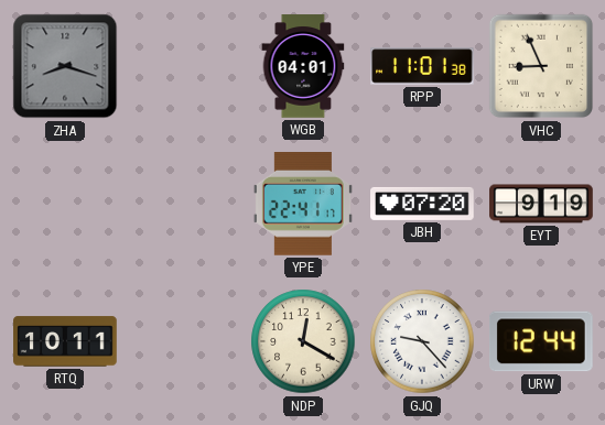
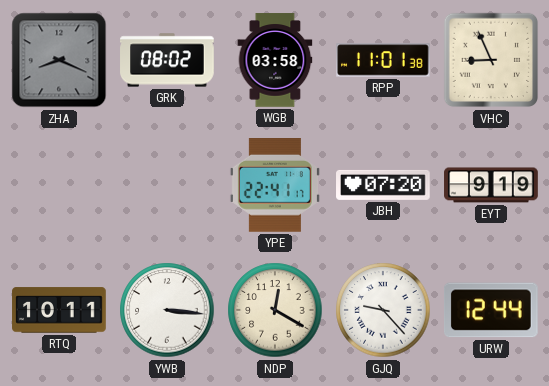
ZHA: 8:18 -> 8:19
GRK: none -> 08:02
WGB: 04:01 -> 03:58
YWB: none -> 3:16
